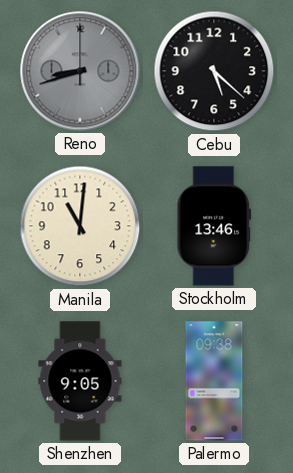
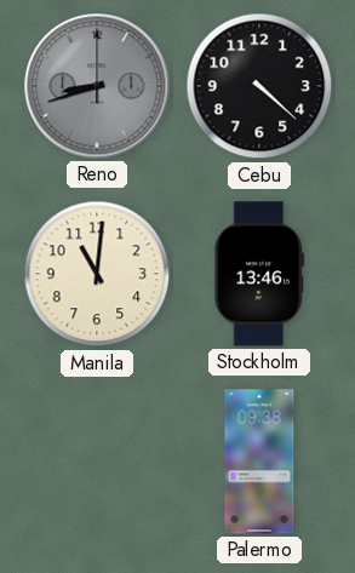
Cebu: 5:22 -> 4:22
Shenzhen: 9:05 -> none
